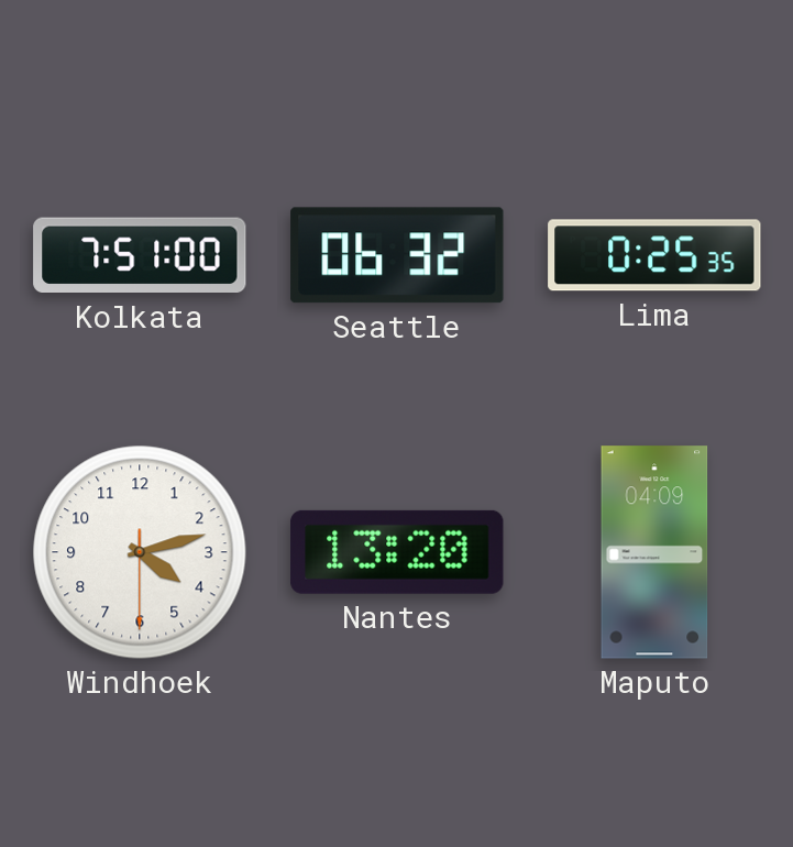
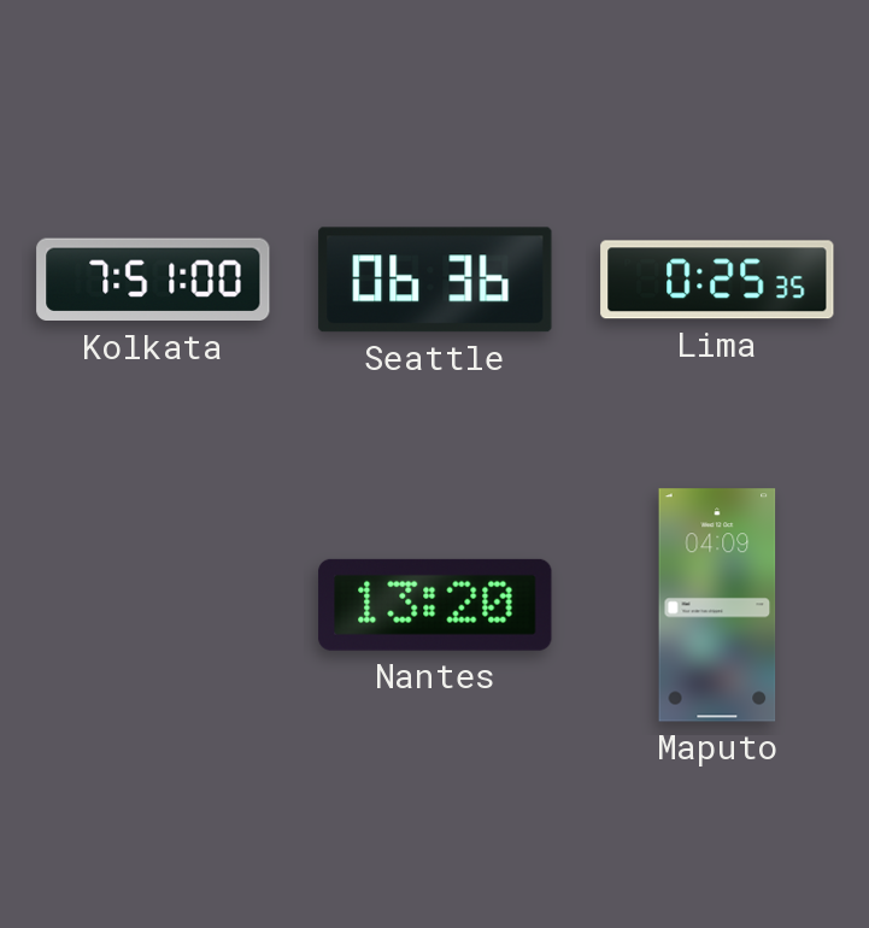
Seattle: 06:32 -> 06:36
Windhoek: 4:12 -> none
